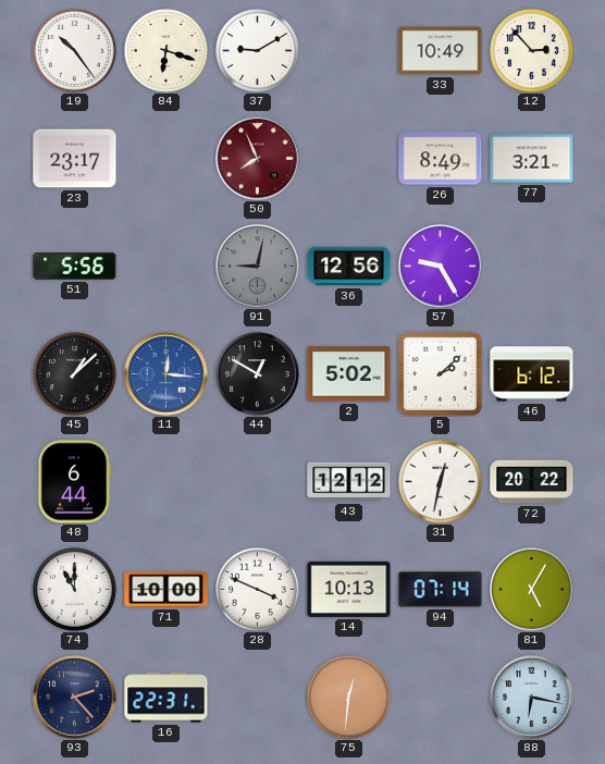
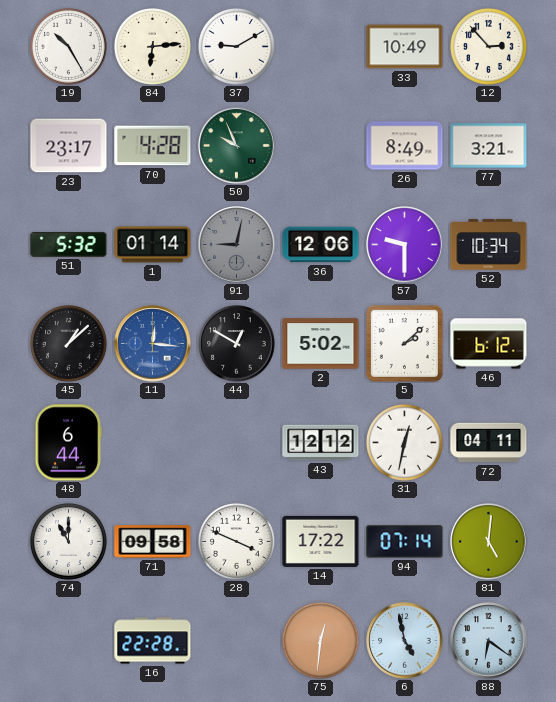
19: 10:24 -> 10:25
84: 6:18 -> 6:14
70: none -> 4:28
50: 7:56 -> 9:56
50 dial: burgundy -> green
51: 5:56 -> 5:32
1: none -> 01:14
36: 12:56 -> 12:06
57: 9:25 -> 9:30
52: none -> 10:34
72: 20:22 -> 04:11
71: 10:00 -> 09:58
14: 10:13 -> 17:22
81: 5:05 -> 5:01
93: 2:23 -> none
16: 22:31 -> 22:28
6: none -> 4:58
88: 6:17 -> 6:21
